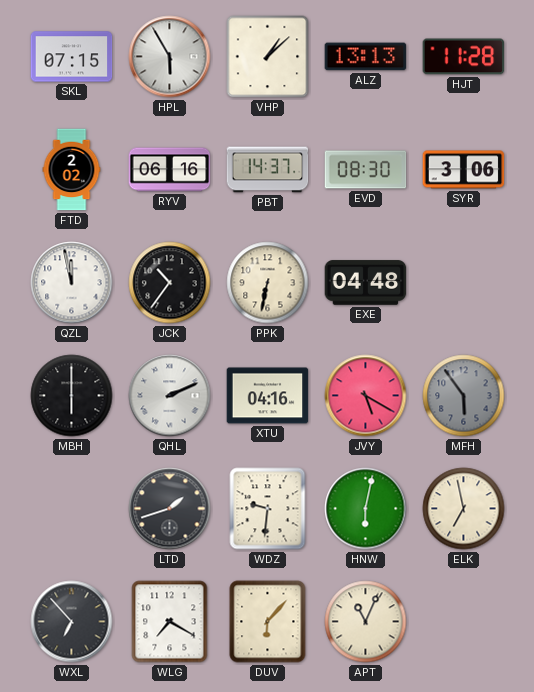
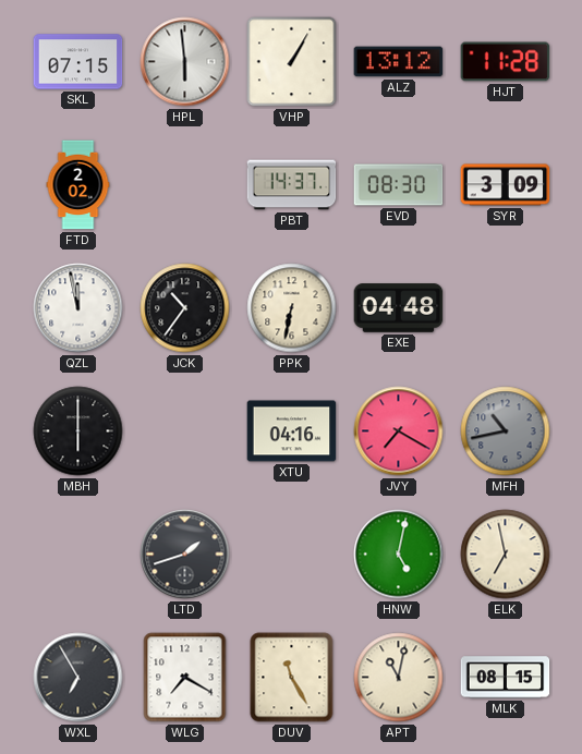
HPL: 5:55 -> 5:59
VHP: 1:08 -> 1:05
ALZ: 13:13 -> 13:12
RYV: 06:16 -> none
SYR: 3:06 -> 3:09
QHL: 2:11 -> none
JVY: 5:20 -> 7:20
MFH: 5:54 -> 10:43
WDZ: 9:31 -> none
HNW: 6:02 -> 5:02
WXL: 6:53 -> 6:55
DUV: 6:07 -> 11:25
APT: 11:04 -> 11:02
MLK: none -> 08:15
